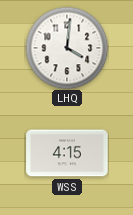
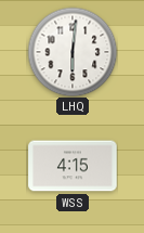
LHQ: 4:01 -> 6:01
